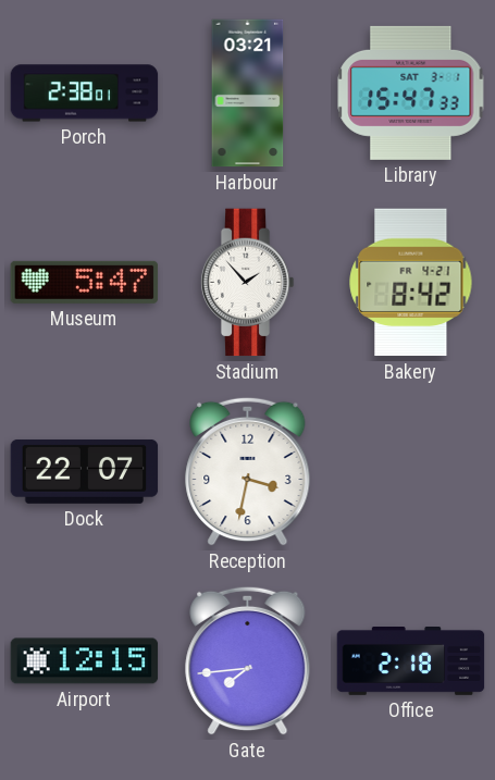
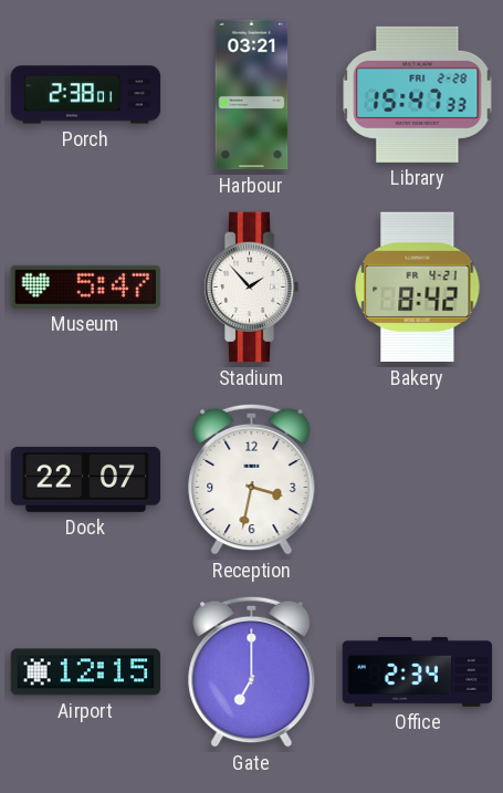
Library date: SAT 3-1 -> FRI 2-28
Gate: 7:44 -> 7:00
Office: 2:18 -> 2:34
